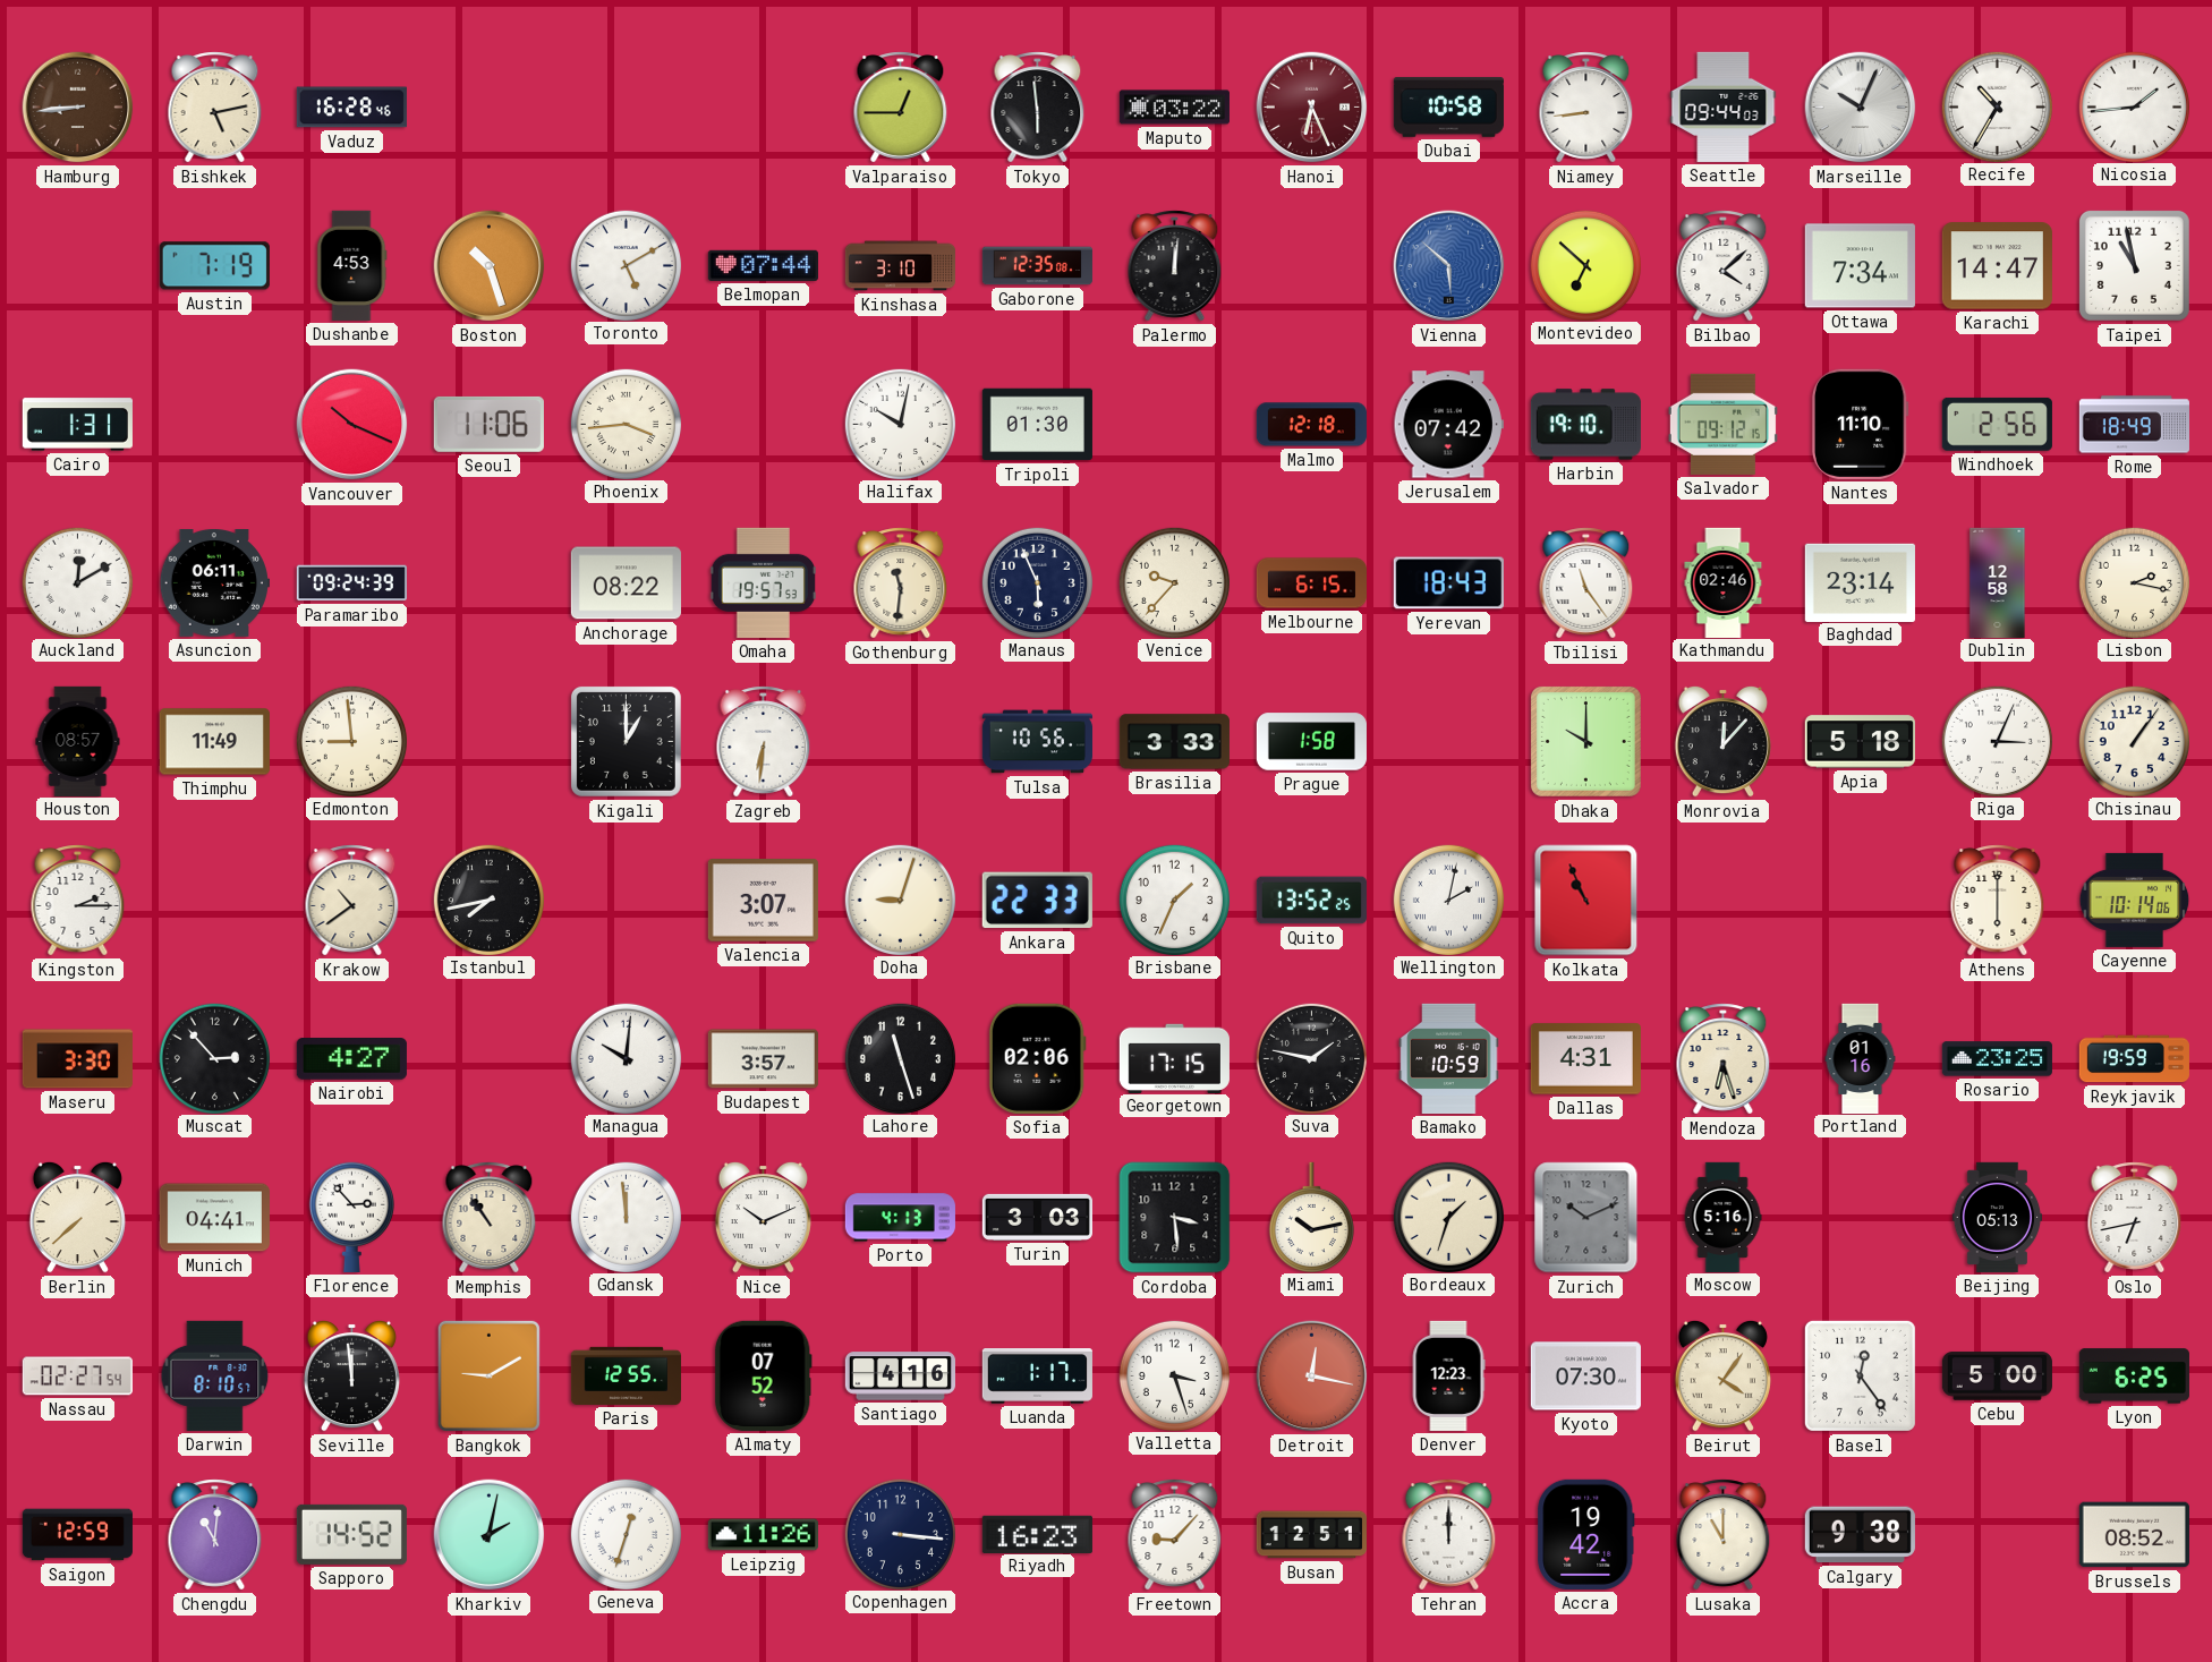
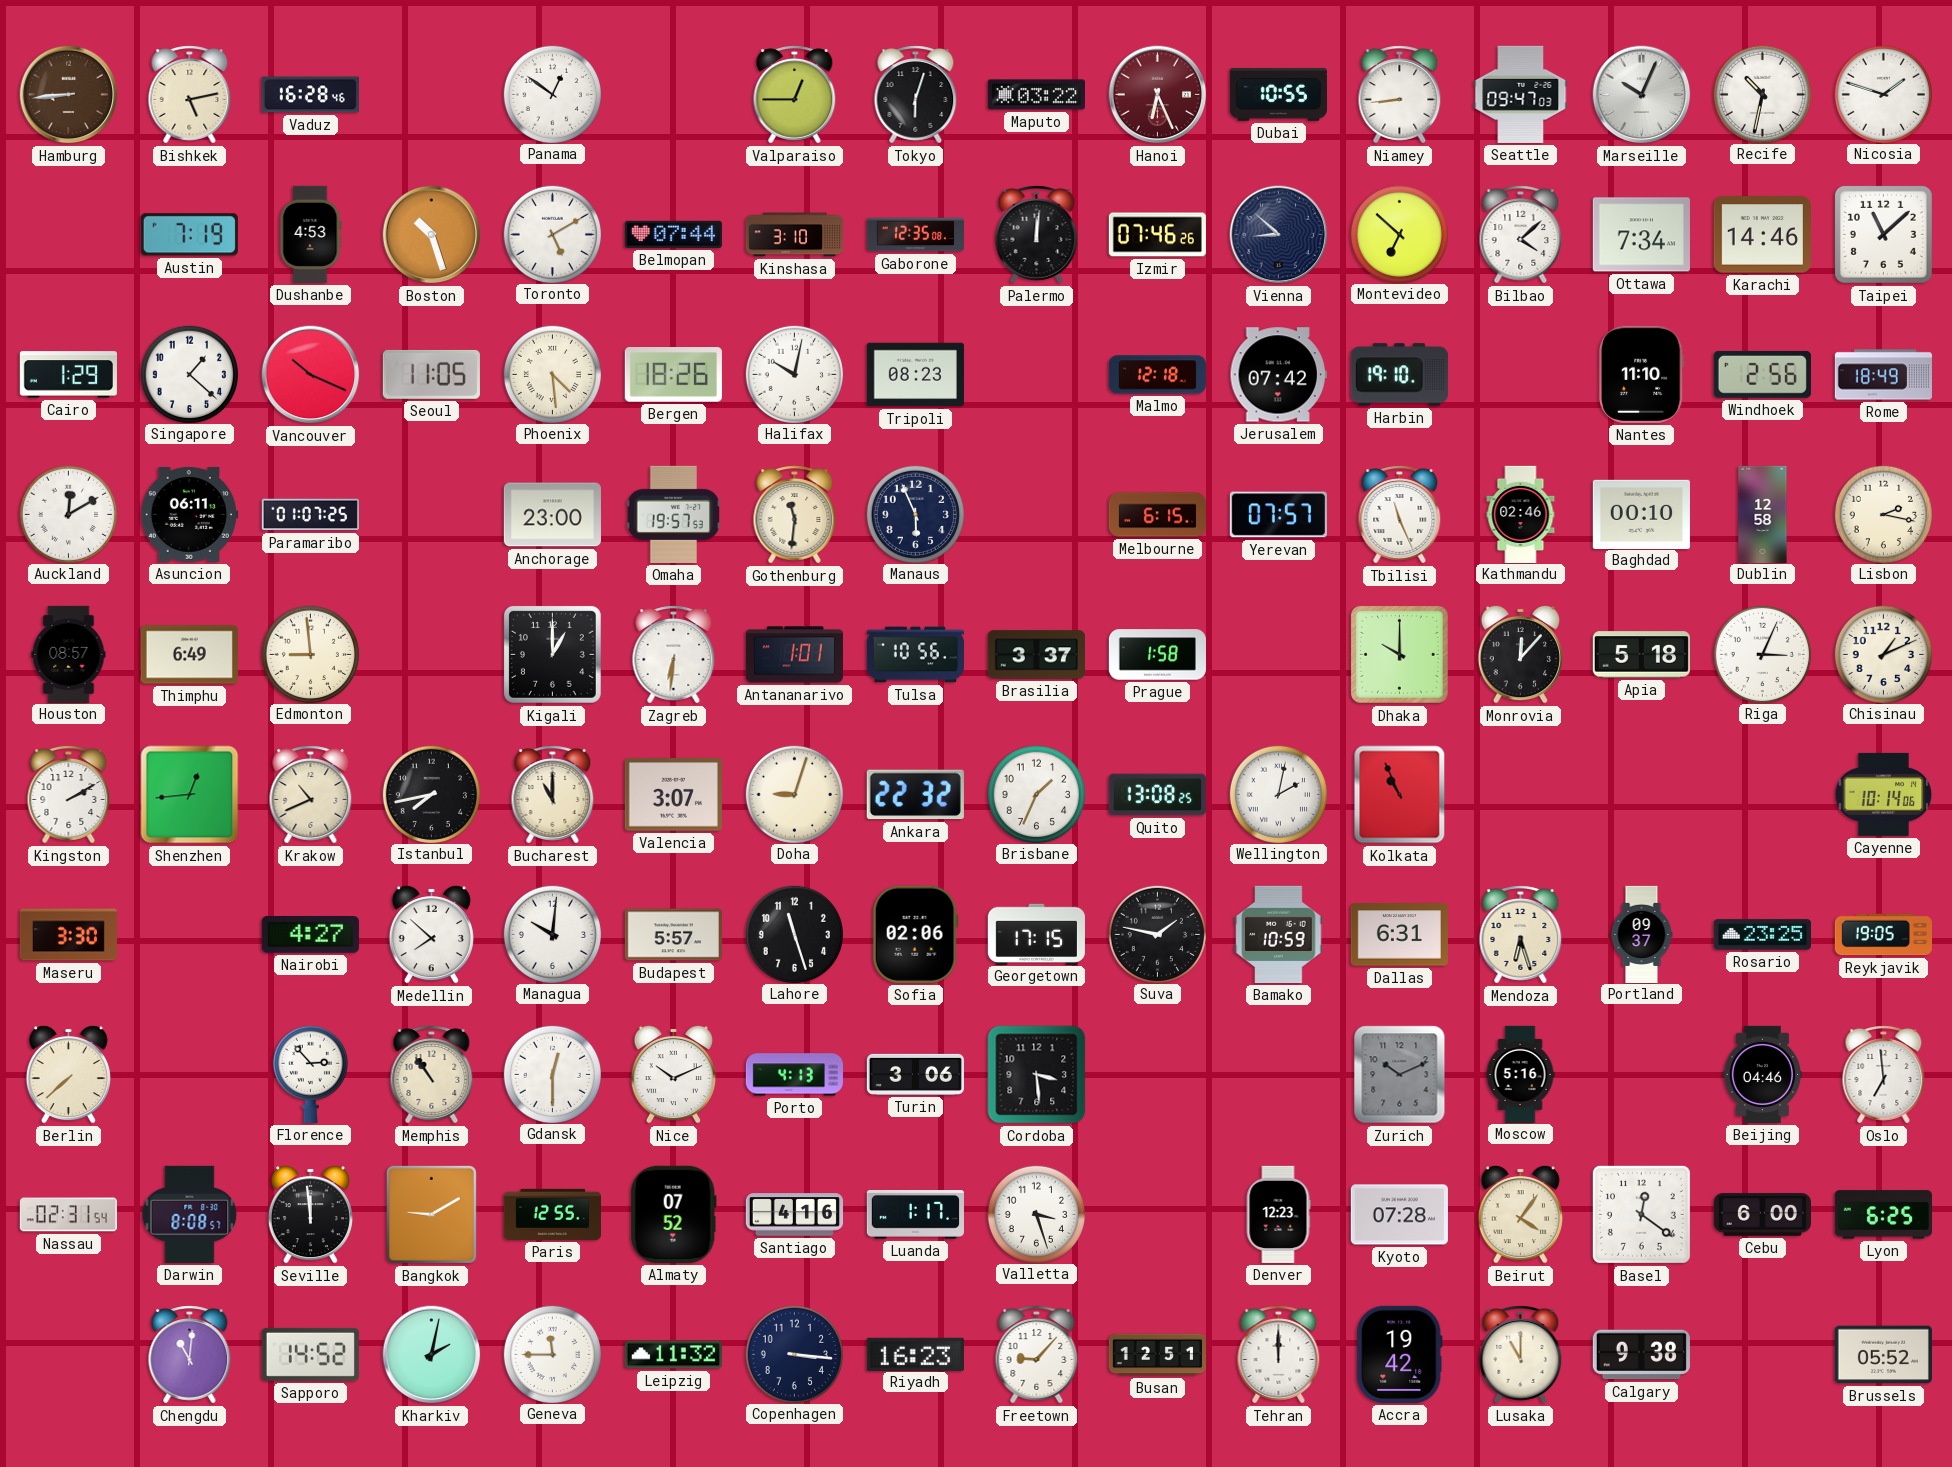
Panama: none -> 12:51
Tokyo: 5:59 -> 6:03
Dubai: 10:58 -> 10:55
Seattle: 09:44 -> 09:47
Recife: 10:35 -> 10:32
Nicosia: 1:44 -> 1:48
Izmir: none -> 07:46
Vienna: 5:52 -> 8:52
Vienna dial: blue -> navy
Karachi: 14:47 -> 14:46
Taipei: 10:58 -> 11:08
Cairo: 1:31 -> 1:29
Singapore: none -> 1:22
Seoul: 11:06 -> 11:05
Phoenix: 3:44 -> 4:29
Bergen: none -> 18:26
Tripoli: 01:30 -> 08:23
Salvador: 09:12 -> none
Paramaribo: 09:24 -> 01:07
Anchorage: 08:22 -> 23:00
Venice: 9:37 -> none
Yerevan: 18:43 -> 07:57
Tbilisi: 11:24 -> 11:26
Baghdad: 23:14 -> 00:10
Thimphu: 11:49 -> 6:49
Antananarivo: none -> 1:01
Brasilia: 3:33 -> 3:37
Chisinau: 1:06 -> 1:11
Kingston: 2:15 -> 2:10
Shenzhen: none -> 12:44
Krakow: 10:39 -> 10:41
Bucharest: none -> 11:00
Ankara: 22:33 -> 22:32
Quito: 13:52 -> 13:08
Athens: 6:00 -> none
Muscat: 2:53 -> none
Medellin: none -> 7:52
Budapest: 3:57 -> 5:57
Dallas: 4:31 -> 6:31
Portland: 01:16 -> 09:37
Reykjavik: 19:59 -> 19:05
Munich: 04:41 -> none
Gdansk: 11:59 -> 12:30
Turin: 3:03 -> 3:06
Miami: 10:13 -> none
Bordeaux: 1:33 -> none
Beijing: 05:13 -> 04:46
Oslo: 6:43 -> 6:59
Nassau: 02:27 -> 02:31
Darwin: 8:10 -> 8:08
Detroit: 12:17 -> none
Kyoto: 07:30 -> 07:28
Basel: 12:24 -> 12:21
Cebu: 5:00 -> 6:00
Saigon: 12:59 -> none
Geneva: 12:33 -> 11:45
Leipzig: 11:26 -> 11:32
Brussels: 08:52 -> 05:52
